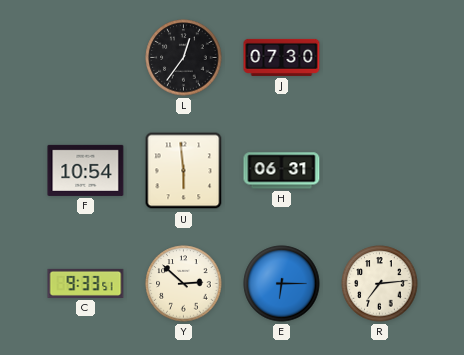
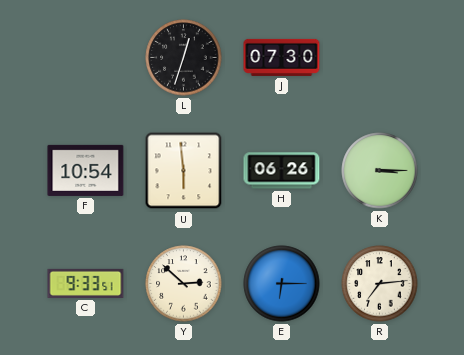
L: 12:36 -> 12:33
H: 06:31 -> 06:26
K: none -> 3:15
